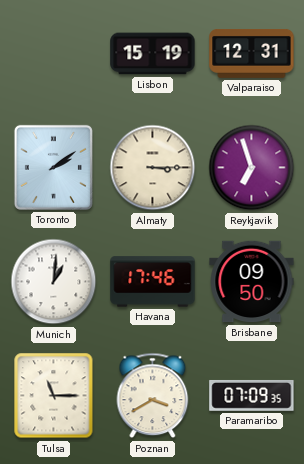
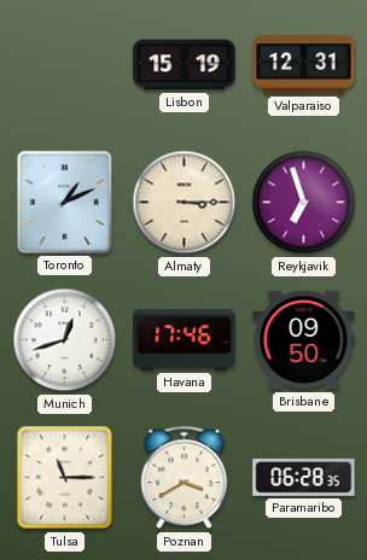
Toronto: 2:09 -> 1:11
Munich: 1:01 -> 12:42
Paramaribo: 07:09 -> 06:28
